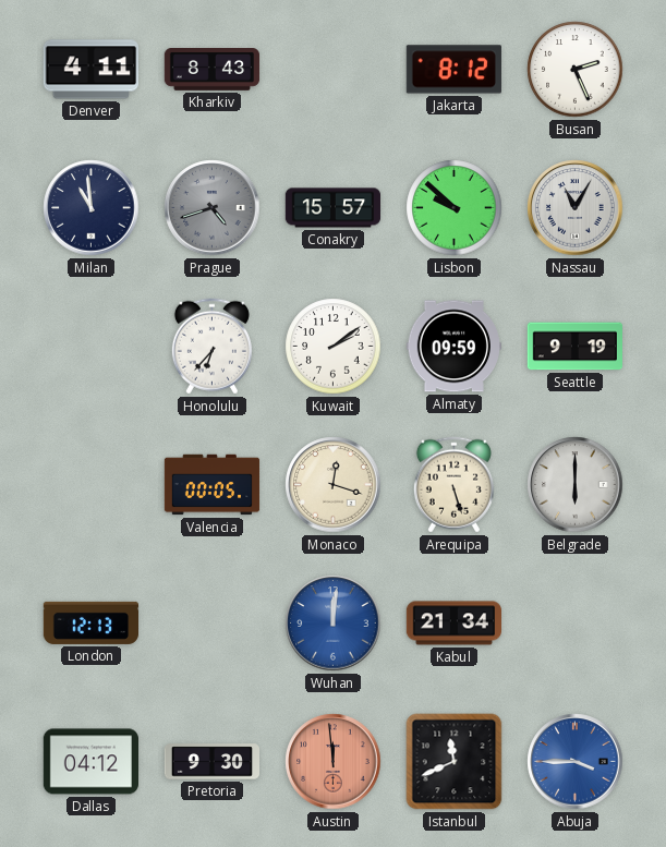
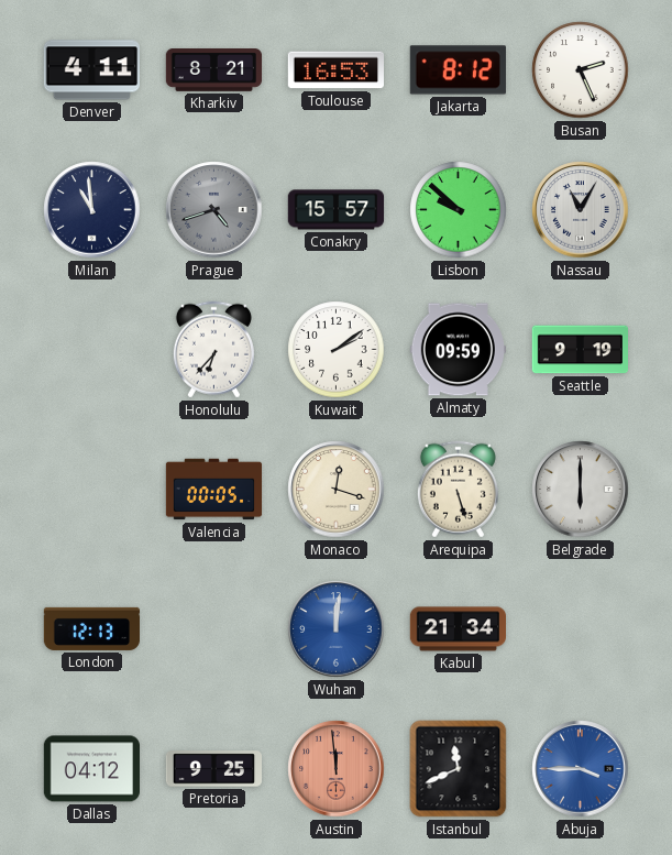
Kharkiv: 8:43 -> 8:21
Toulouse: none -> 16:53
Pretoria: 9:30 -> 9:25
